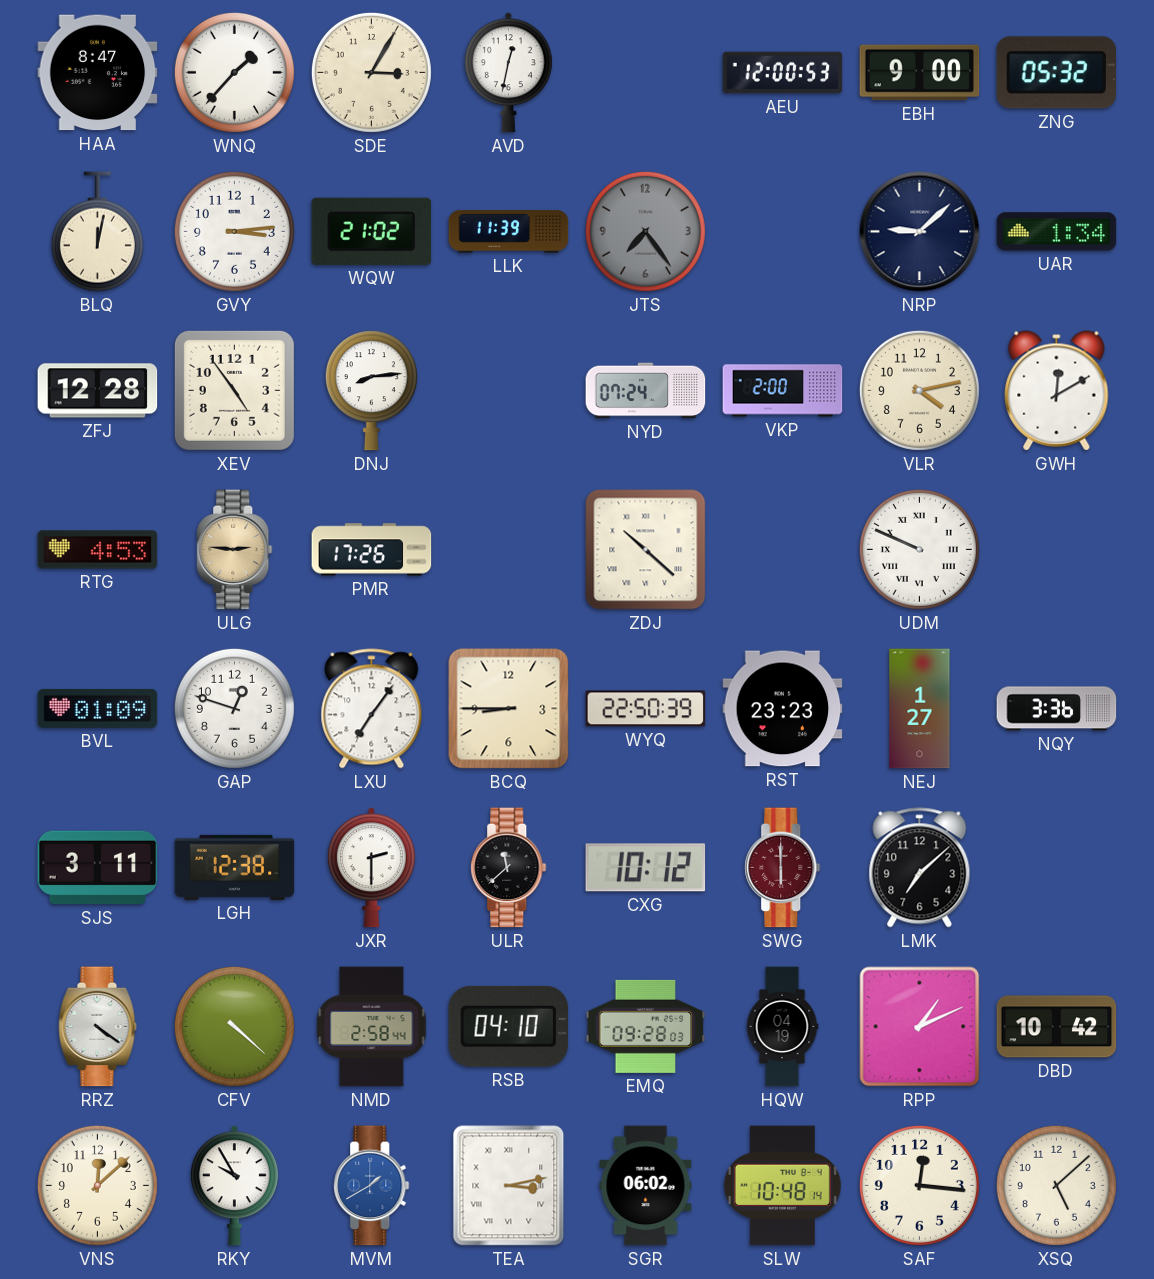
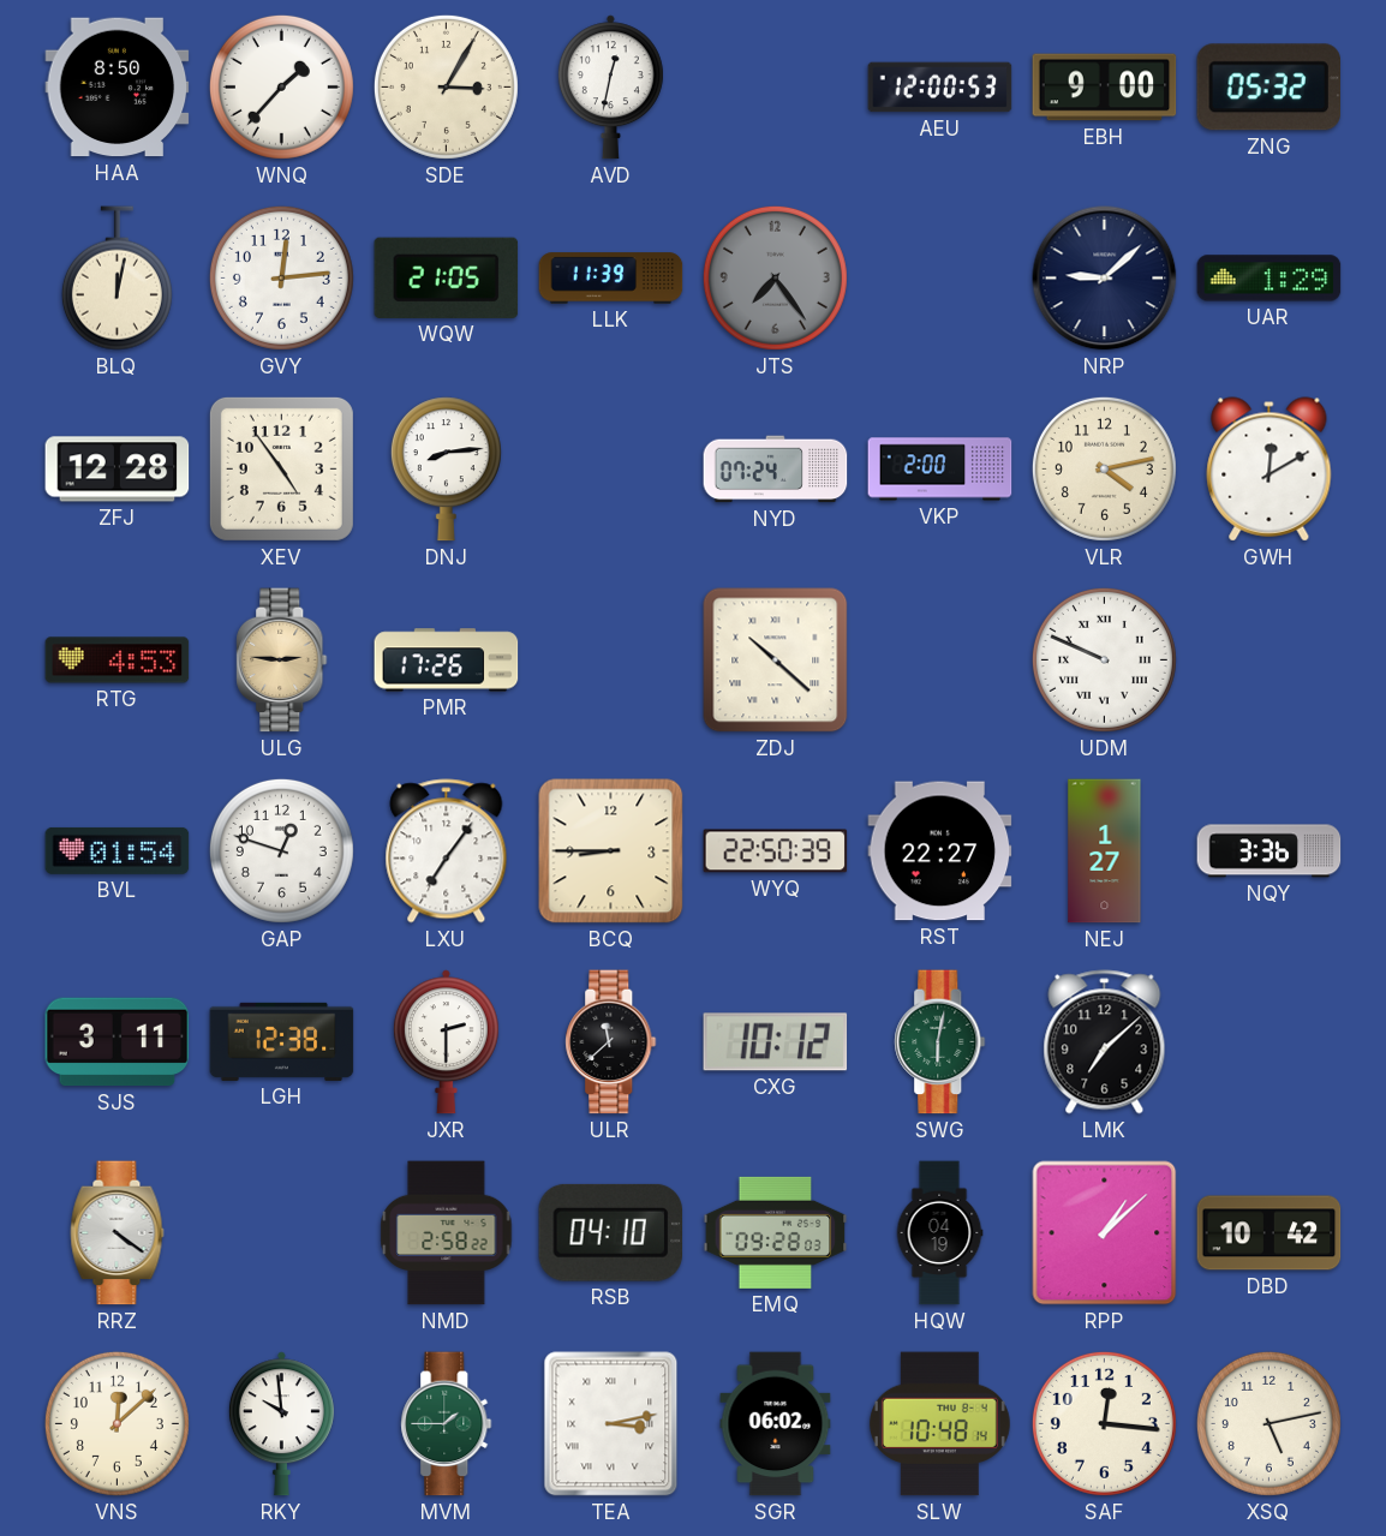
HAA: 8:47 -> 8:50
GVY: 3:14 -> 12:14
WQW: 21:02 -> 21:05
UAR: 1:34 -> 1:29
BVL: 01:09 -> 01:54
RST: 23:23 -> 22:27
SWG: 6:00 -> 6:02
SWG dial: burgundy -> green
CFV: 4:22 -> none
NMD: 2:58:44 -> 2:58:22
RPP: 1:11 -> 1:08
RKY: 9:55 -> 9:59
MVM: 1:40 -> 1:45
MVM dial: blue -> green
XSQ: 5:08 -> 5:13
